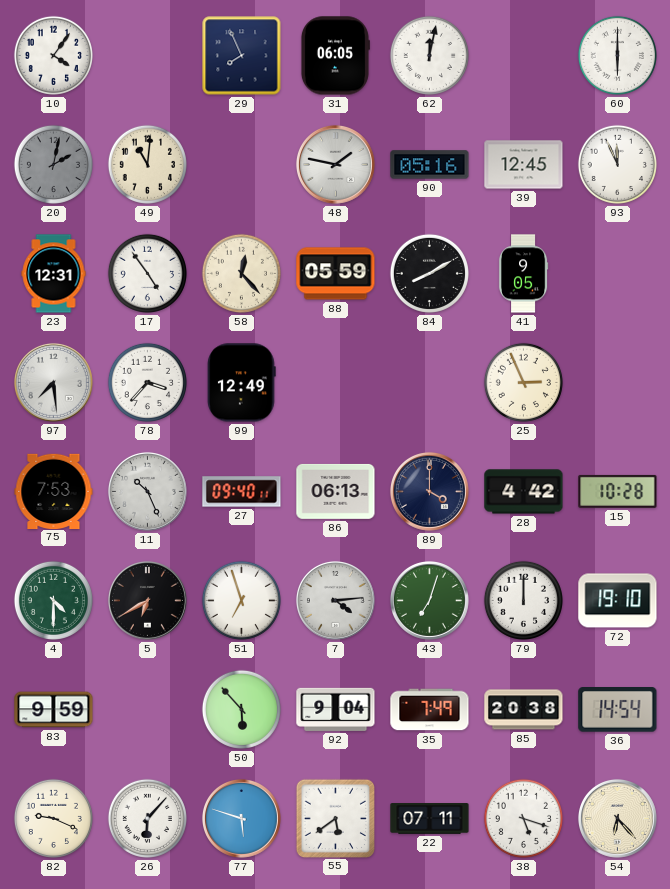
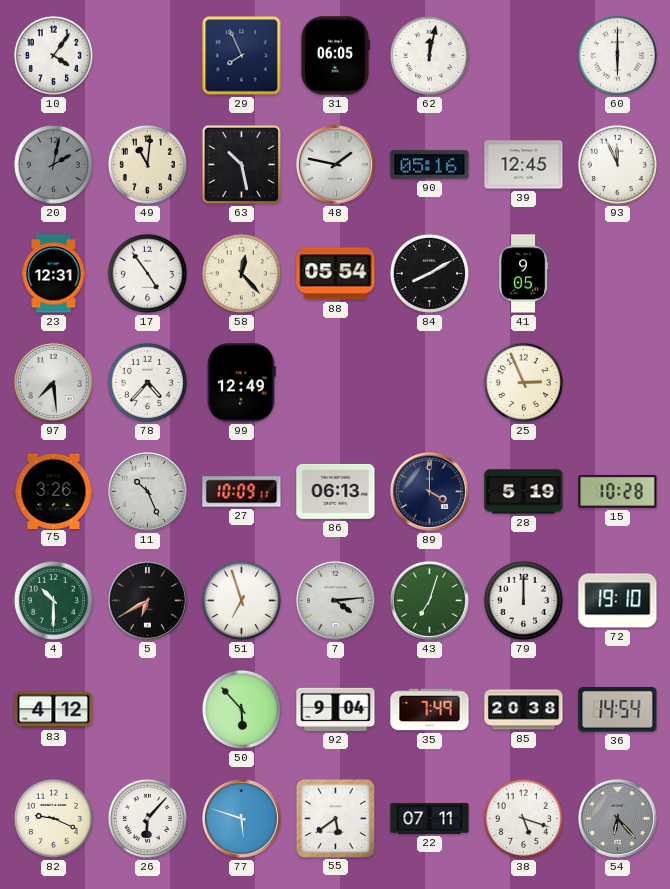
63: none -> 10:28
88: 05:59 -> 05:54
78: 3:37 -> 4:37
75: 7:53 -> 3:26
27: 09:40 -> 10:09
28: 4:42 -> 5:19
4: 4:30 -> 10:30
83: 9:59 -> 4:12
54 dial: cream -> grey
